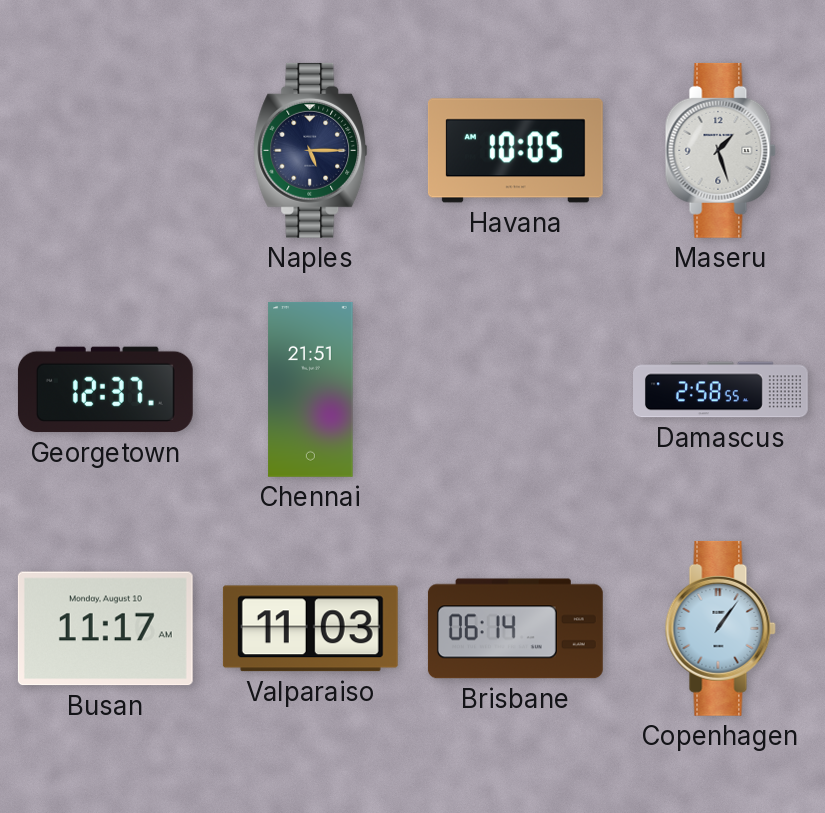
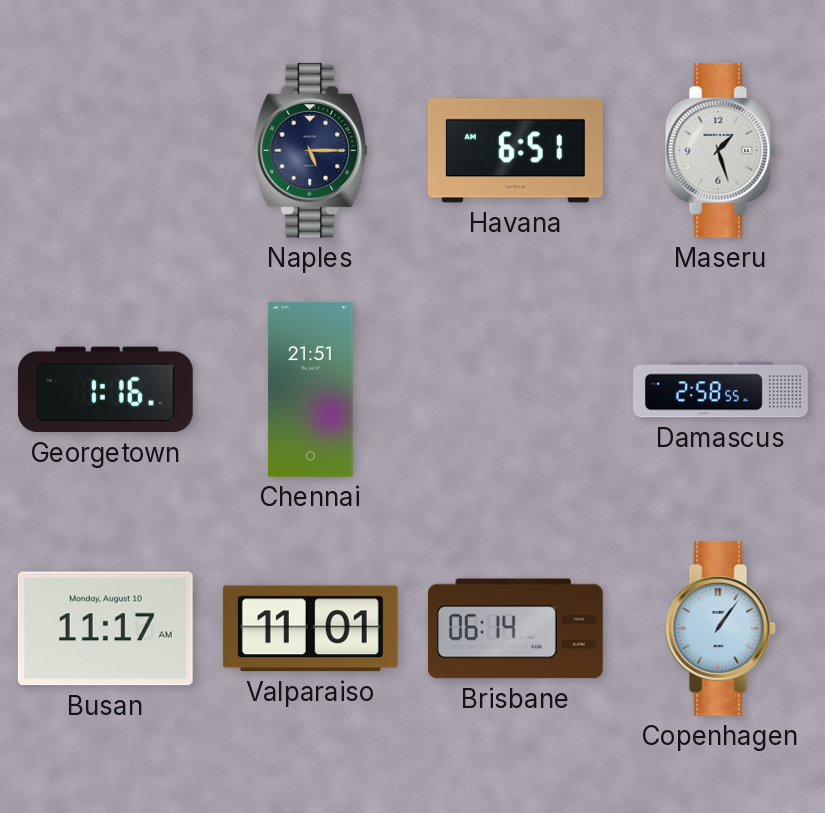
Havana: 10:05 -> 6:51
Georgetown: 12:37 -> 1:16
Valparaiso: 11:03 -> 11:01
